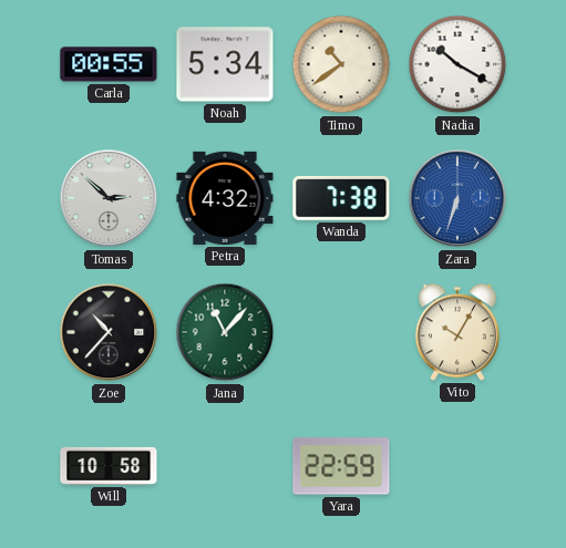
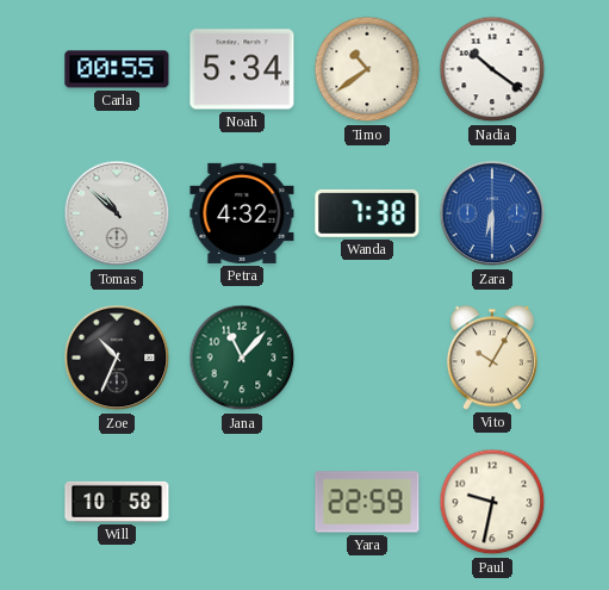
Nadia: 10:20 -> 10:21
Tomas: 2:52 -> 10:52
Zara: 6:33 -> 6:30
Zoe: 10:37 -> 10:34
Paul: none -> 9:32
